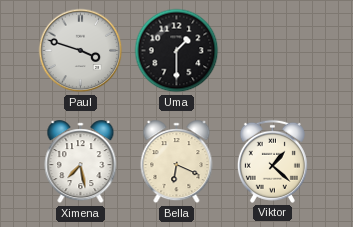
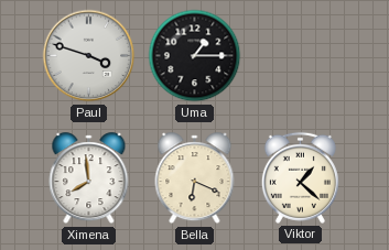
Uma: 1:30 -> 1:15
Ximena: 7:28 -> 7:59
